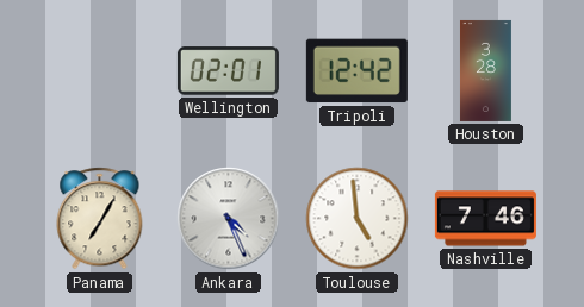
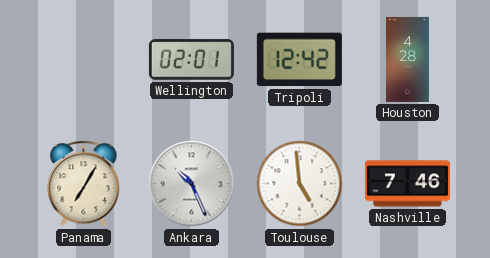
Houston: 3:28 -> 4:28
Ankara: 4:26 -> 10:26
